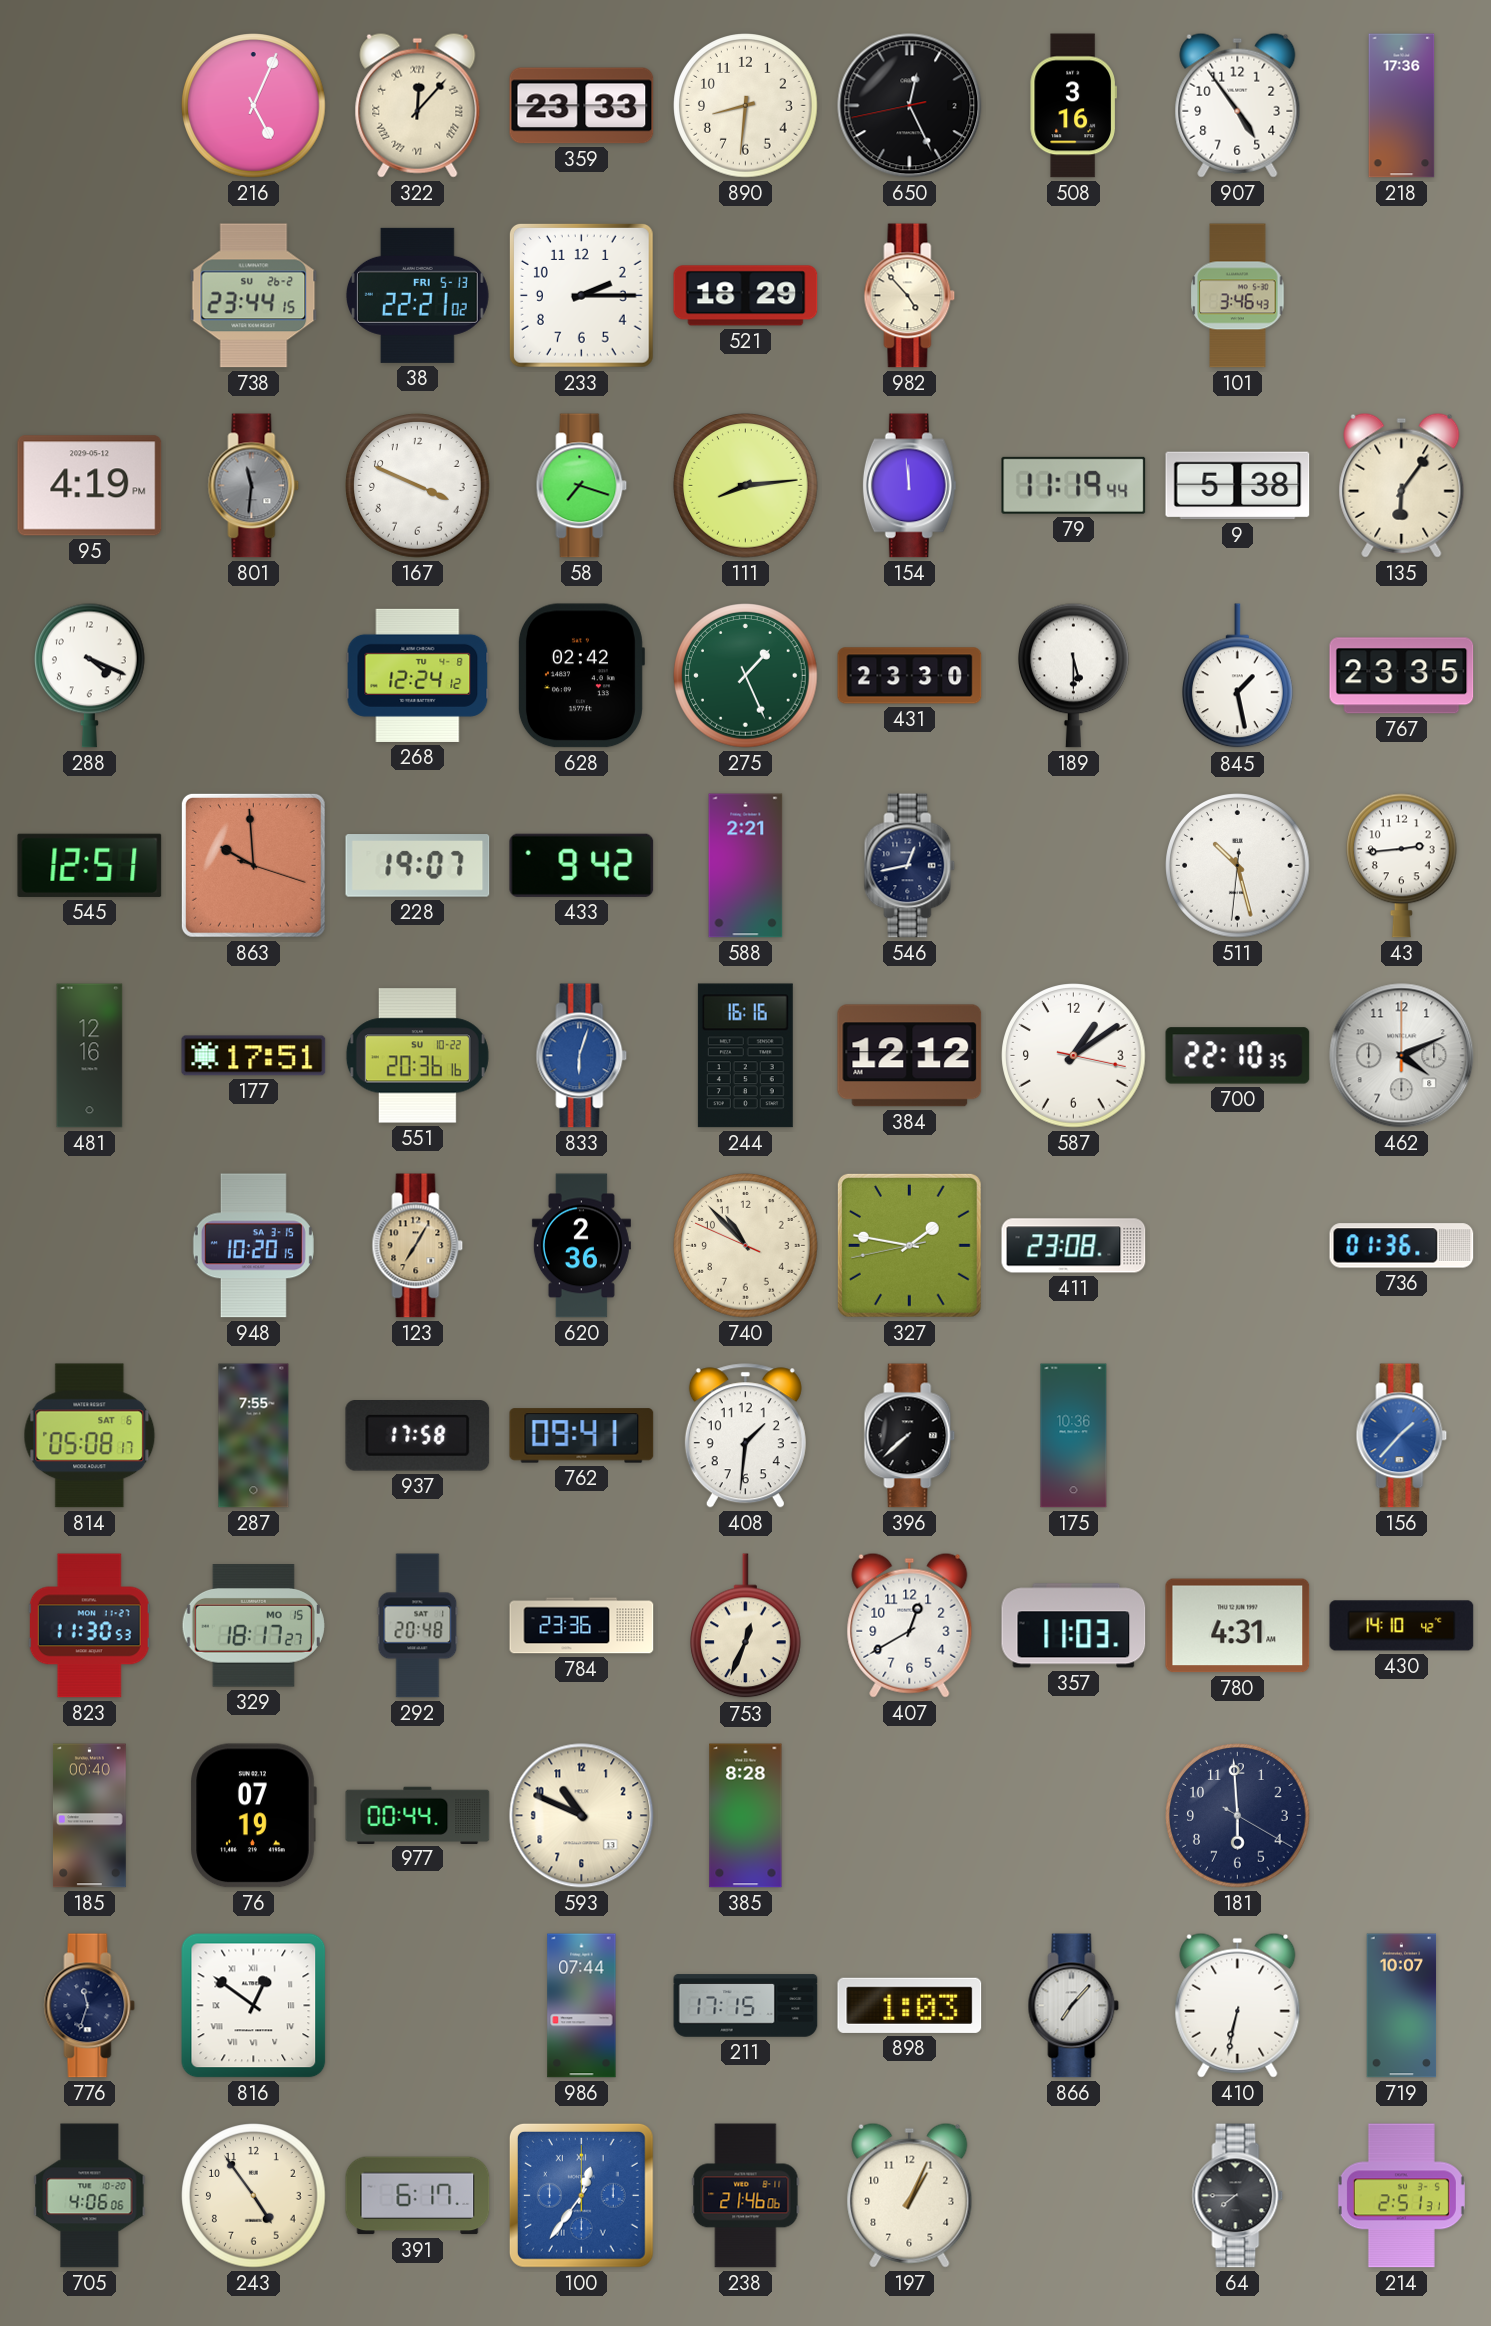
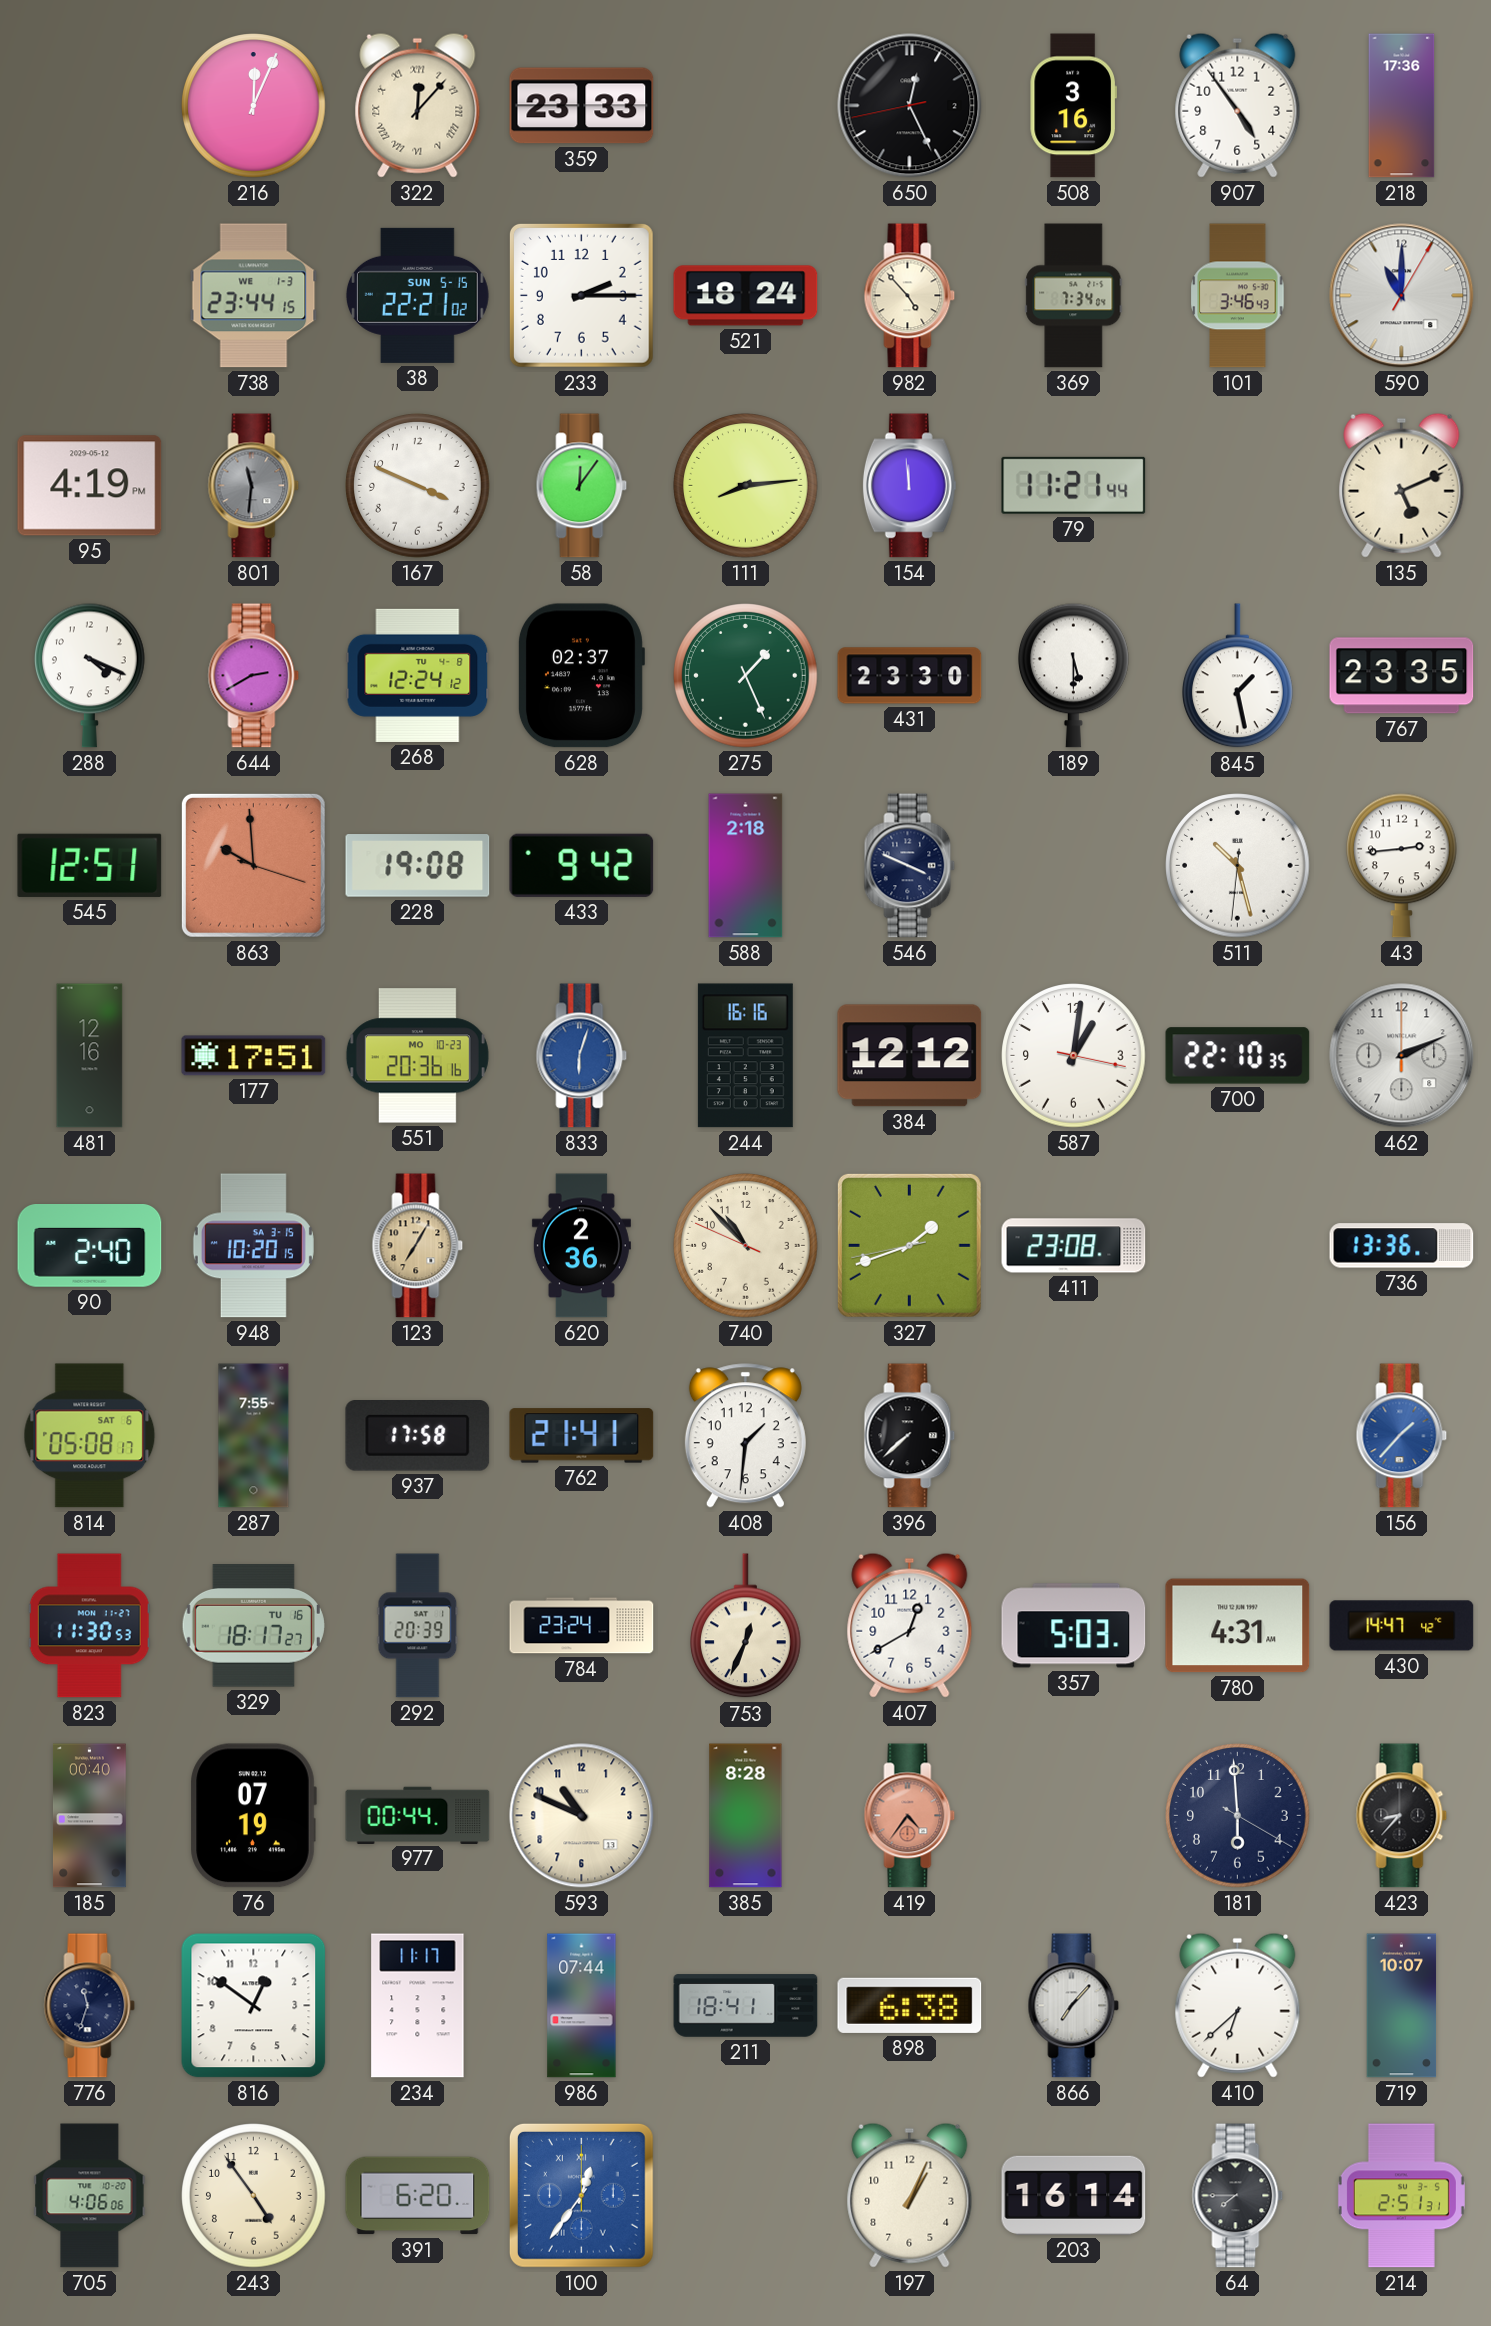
216: 5:04 -> 12:04
890: 8:31 -> none
738 date: SU 26-2 -> WE 1-3
38 date: FRI 5-13 -> SUN 5-15
521: 18:29 -> 18:24
369: none -> 7:34
590: none -> 11:00
58: 7:18 -> 12:06
79: 11:19 -> 11:21
9: 5:38 -> none
135: 6:06 -> 5:11
644: none -> 2:40
628: 02:42 -> 02:37
228: 19:07 -> 19:08
588: 2:21 -> 2:18
546: 12:43 -> 3:49
551 date: SU 10-22 -> MO 10-23
587: 1:09 -> 1:01
462: 4:11 -> 2:11
90: none -> 2:40
327: 1:46 -> 1:41
736: 01:36 -> 13:36
762: 09:41 -> 21:41
175: 10:36 -> none
329 date: MO 15 -> TU 16
292: 20:48 -> 20:39
784: 23:36 -> 23:24
357: 11:03 -> 5:03
430: 14:10 -> 14:47
419: none -> 4:36
423: none -> 8:37
816 numerals: Roman -> Arabic
234: none -> 11:17
211: 17:15 -> 18:41
898: 1:03 -> 6:38
410: 6:32 -> 6:38
391: 6:17 -> 6:20
238: 21:46 -> none
203: none -> 16:14
